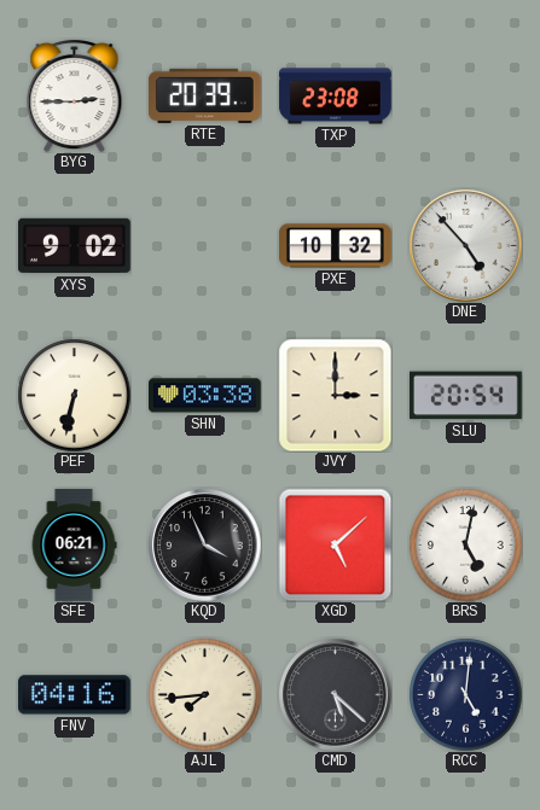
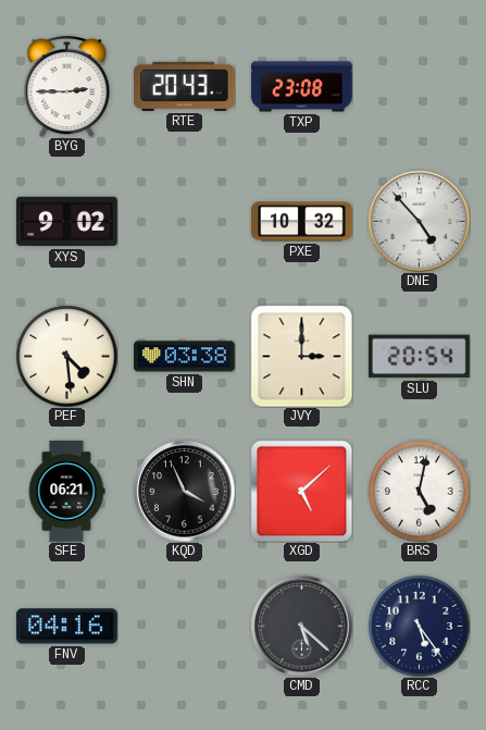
RTE: 20:39 -> 20:43
PEF: 6:32 -> 4:29
AJL: 7:44 -> none
RCC: 5:01 -> 5:24
